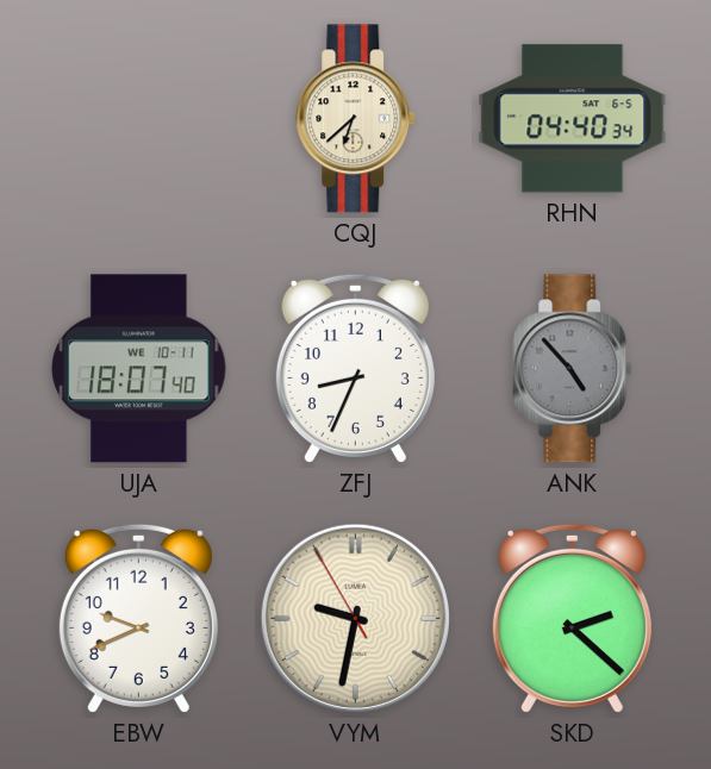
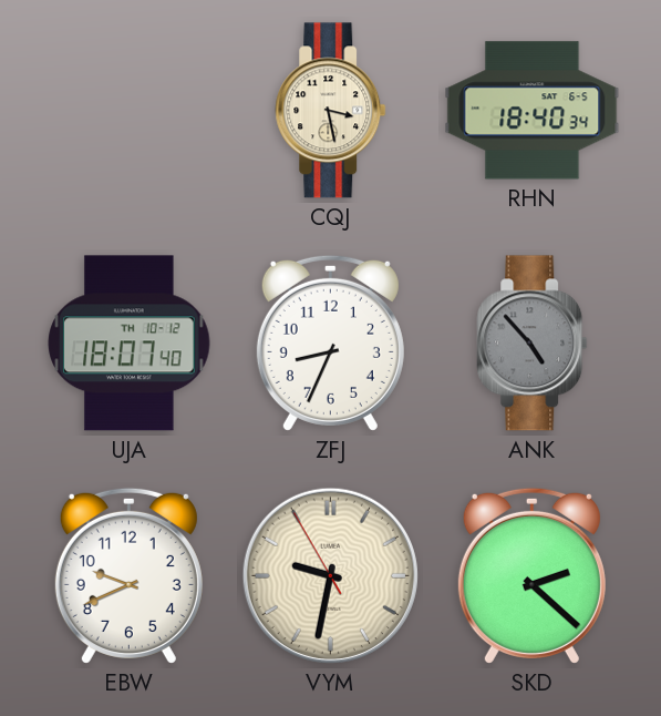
CQJ: 6:38 -> 3:28
RHN: 04:40 -> 18:40
UJA date: WE 10-11 -> TH 10-12
